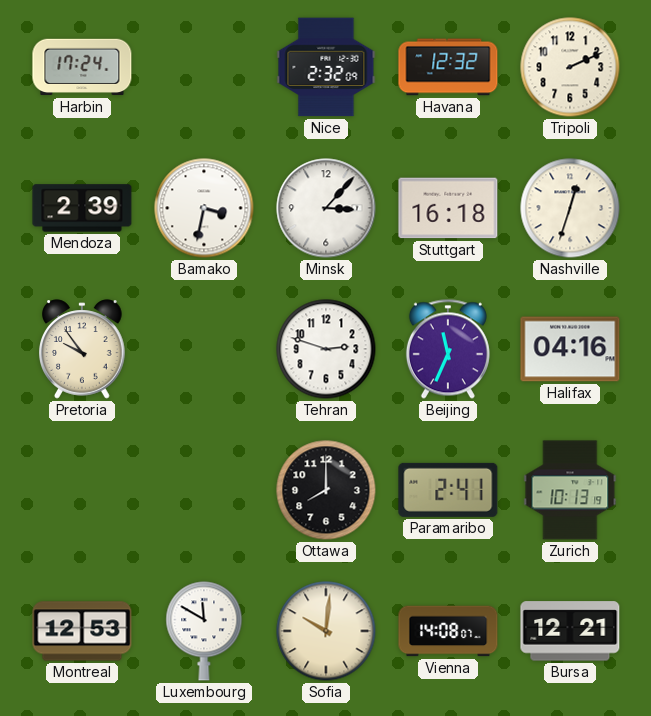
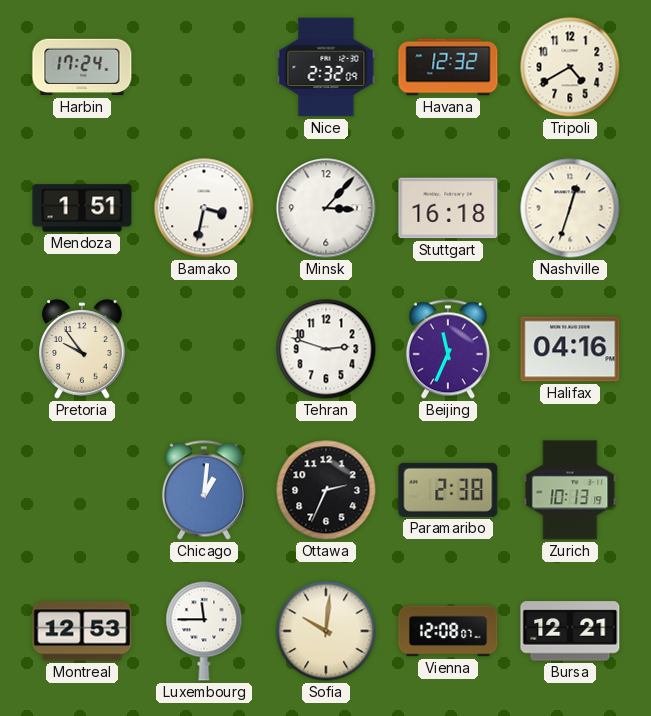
Tripoli: 2:11 -> 4:40
Mendoza: 2:39 -> 1:51
Chicago: none -> 1:01
Ottawa: 8:00 -> 2:34
Paramaribo: 2:41 -> 2:38
Luxembourg: 11:50 -> 11:45
Vienna: 14:08 -> 12:08
